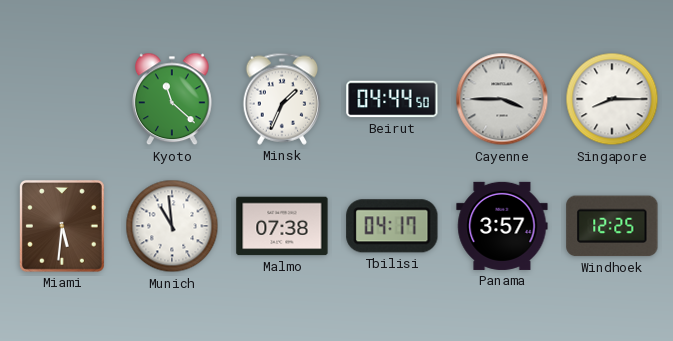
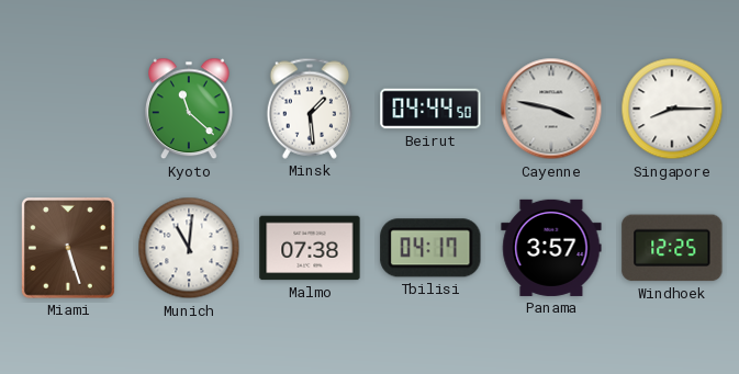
Minsk: 1:34 -> 1:29
Cayenne: 3:45 -> 3:47
Miami: 5:31 -> 5:27
Munich: 10:59 -> 11:01
